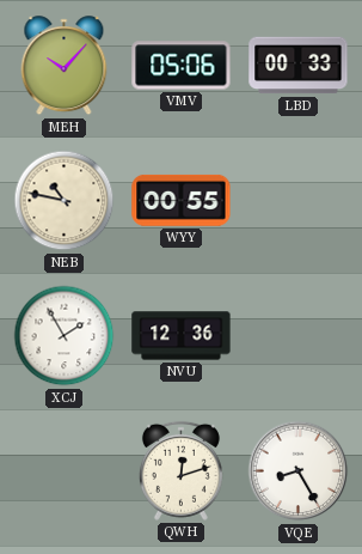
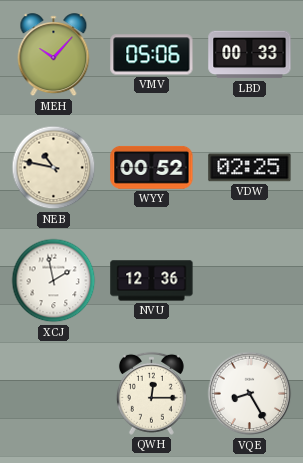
WYY: 00:55 -> 00:52
VDW: none -> 02:25
XCJ: 1:55 -> 1:58
QWH: 12:12 -> 12:15
